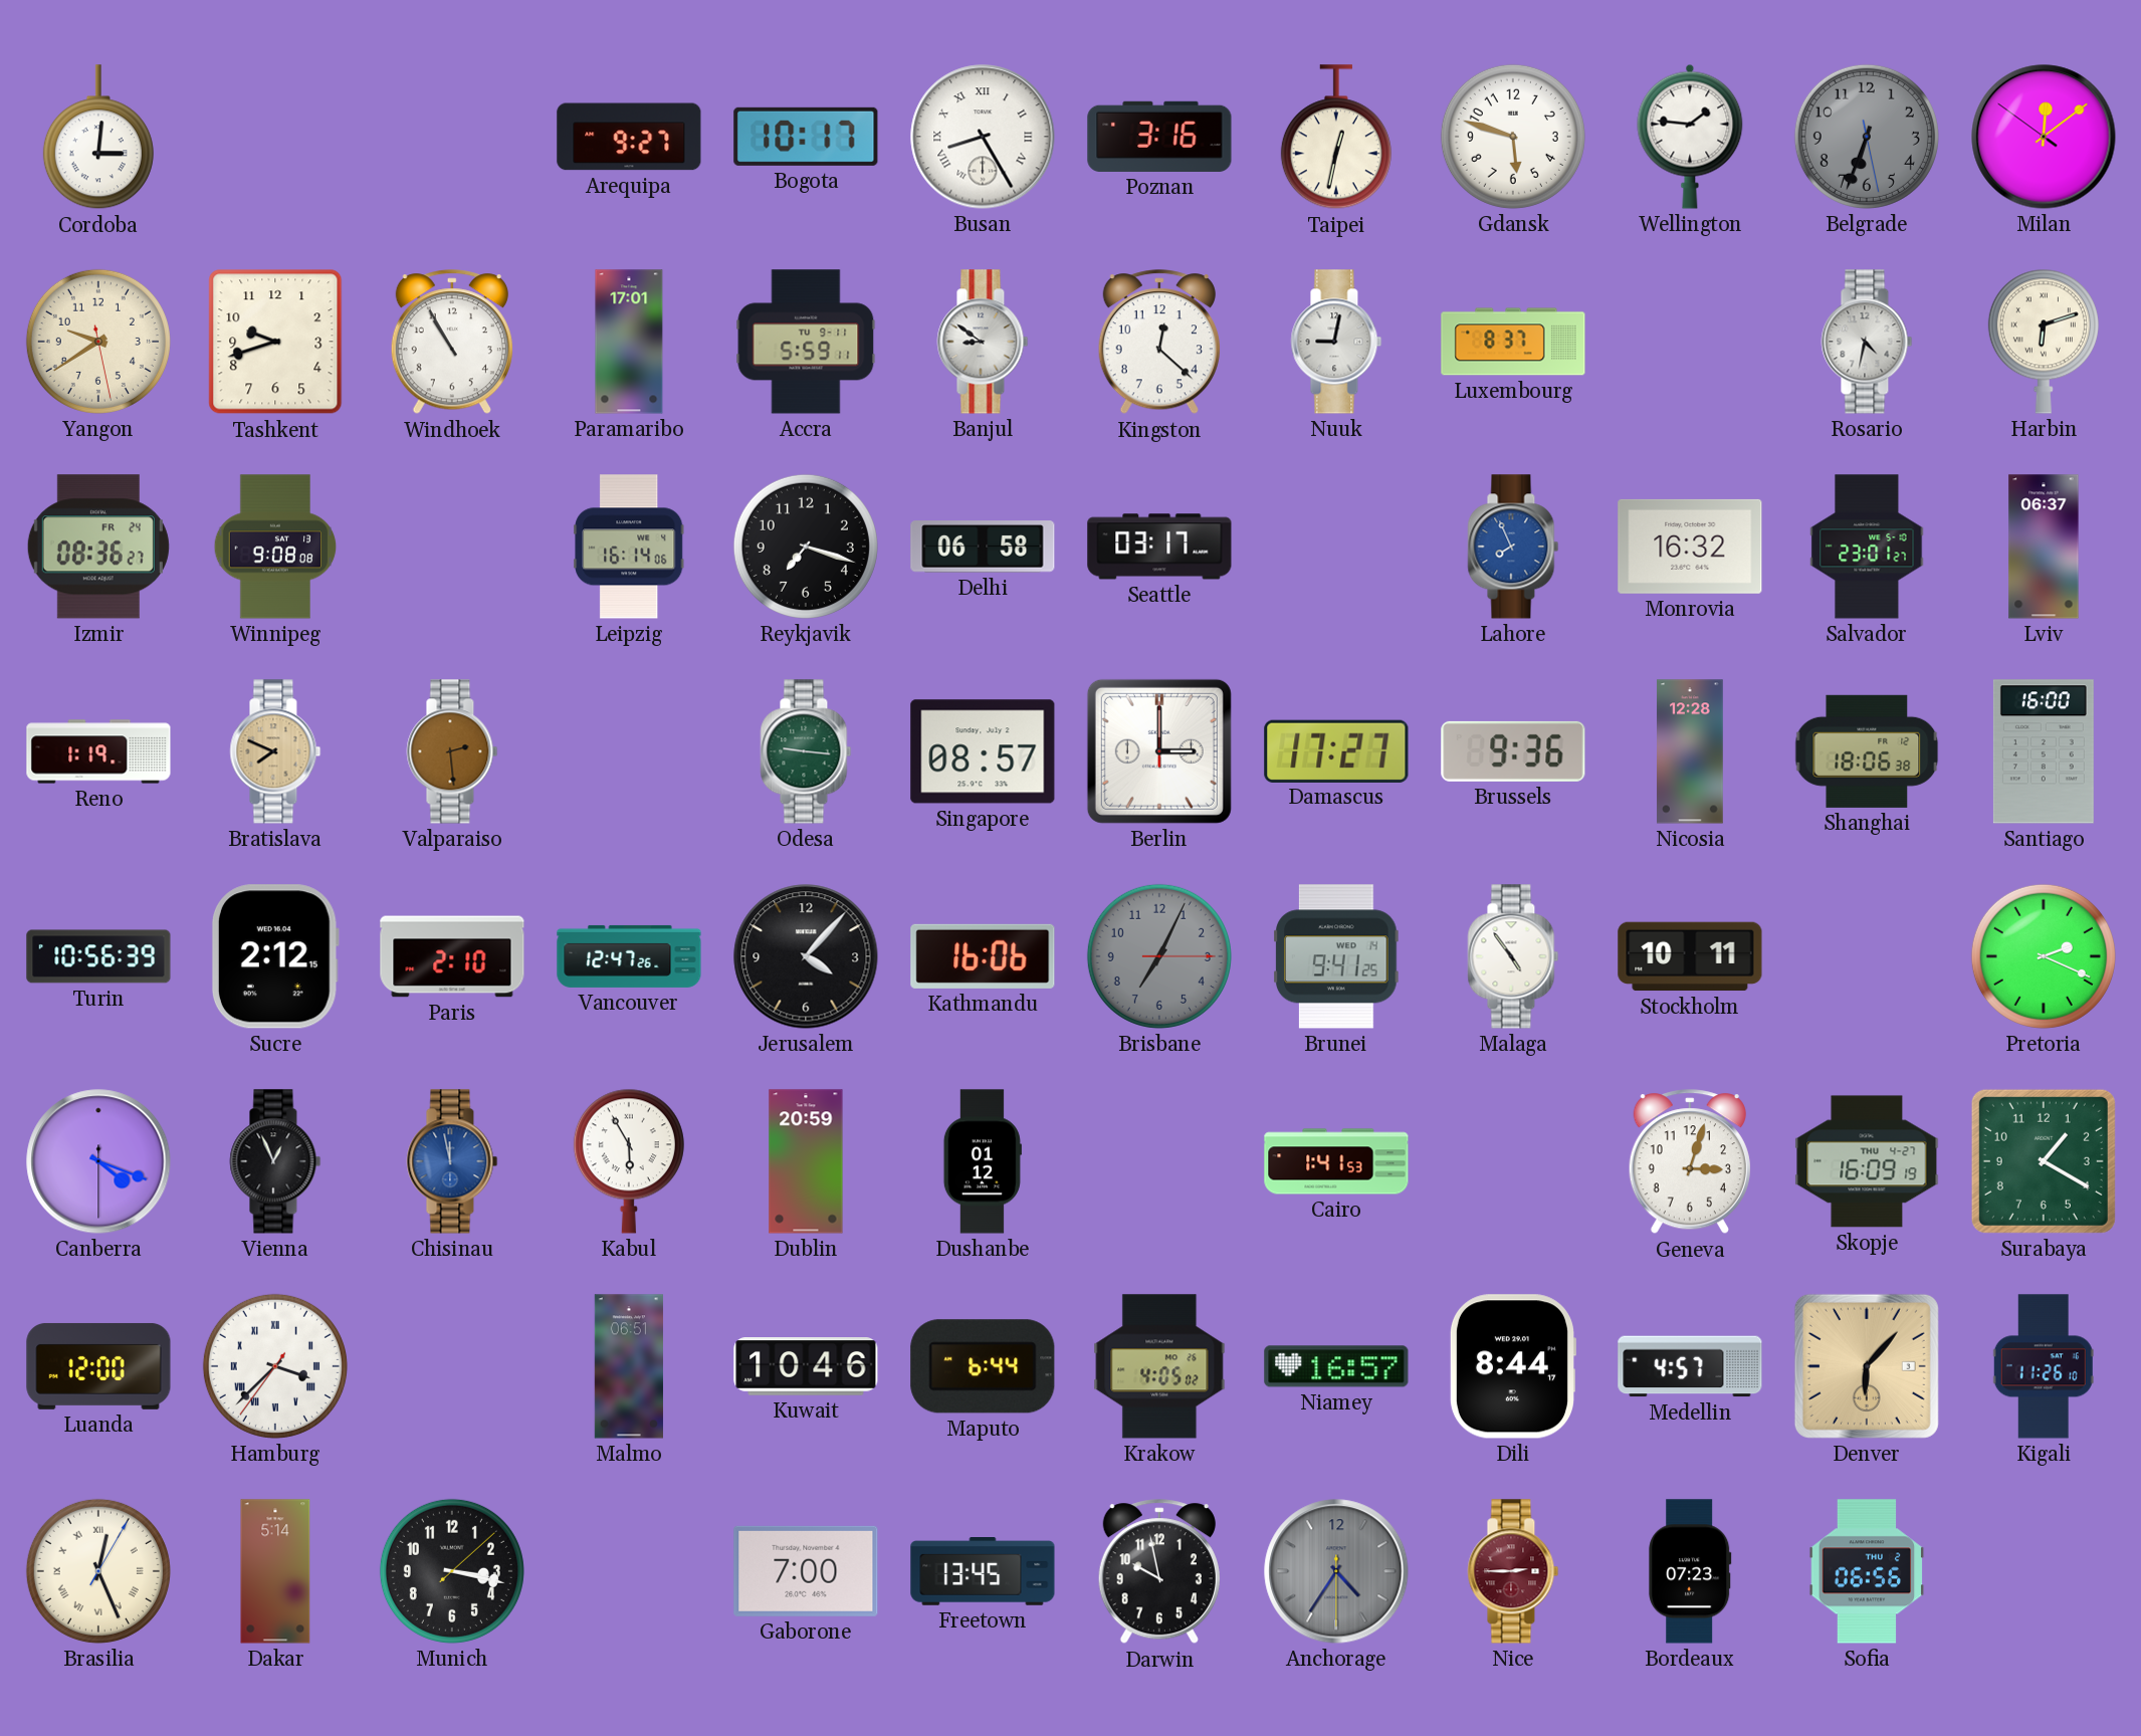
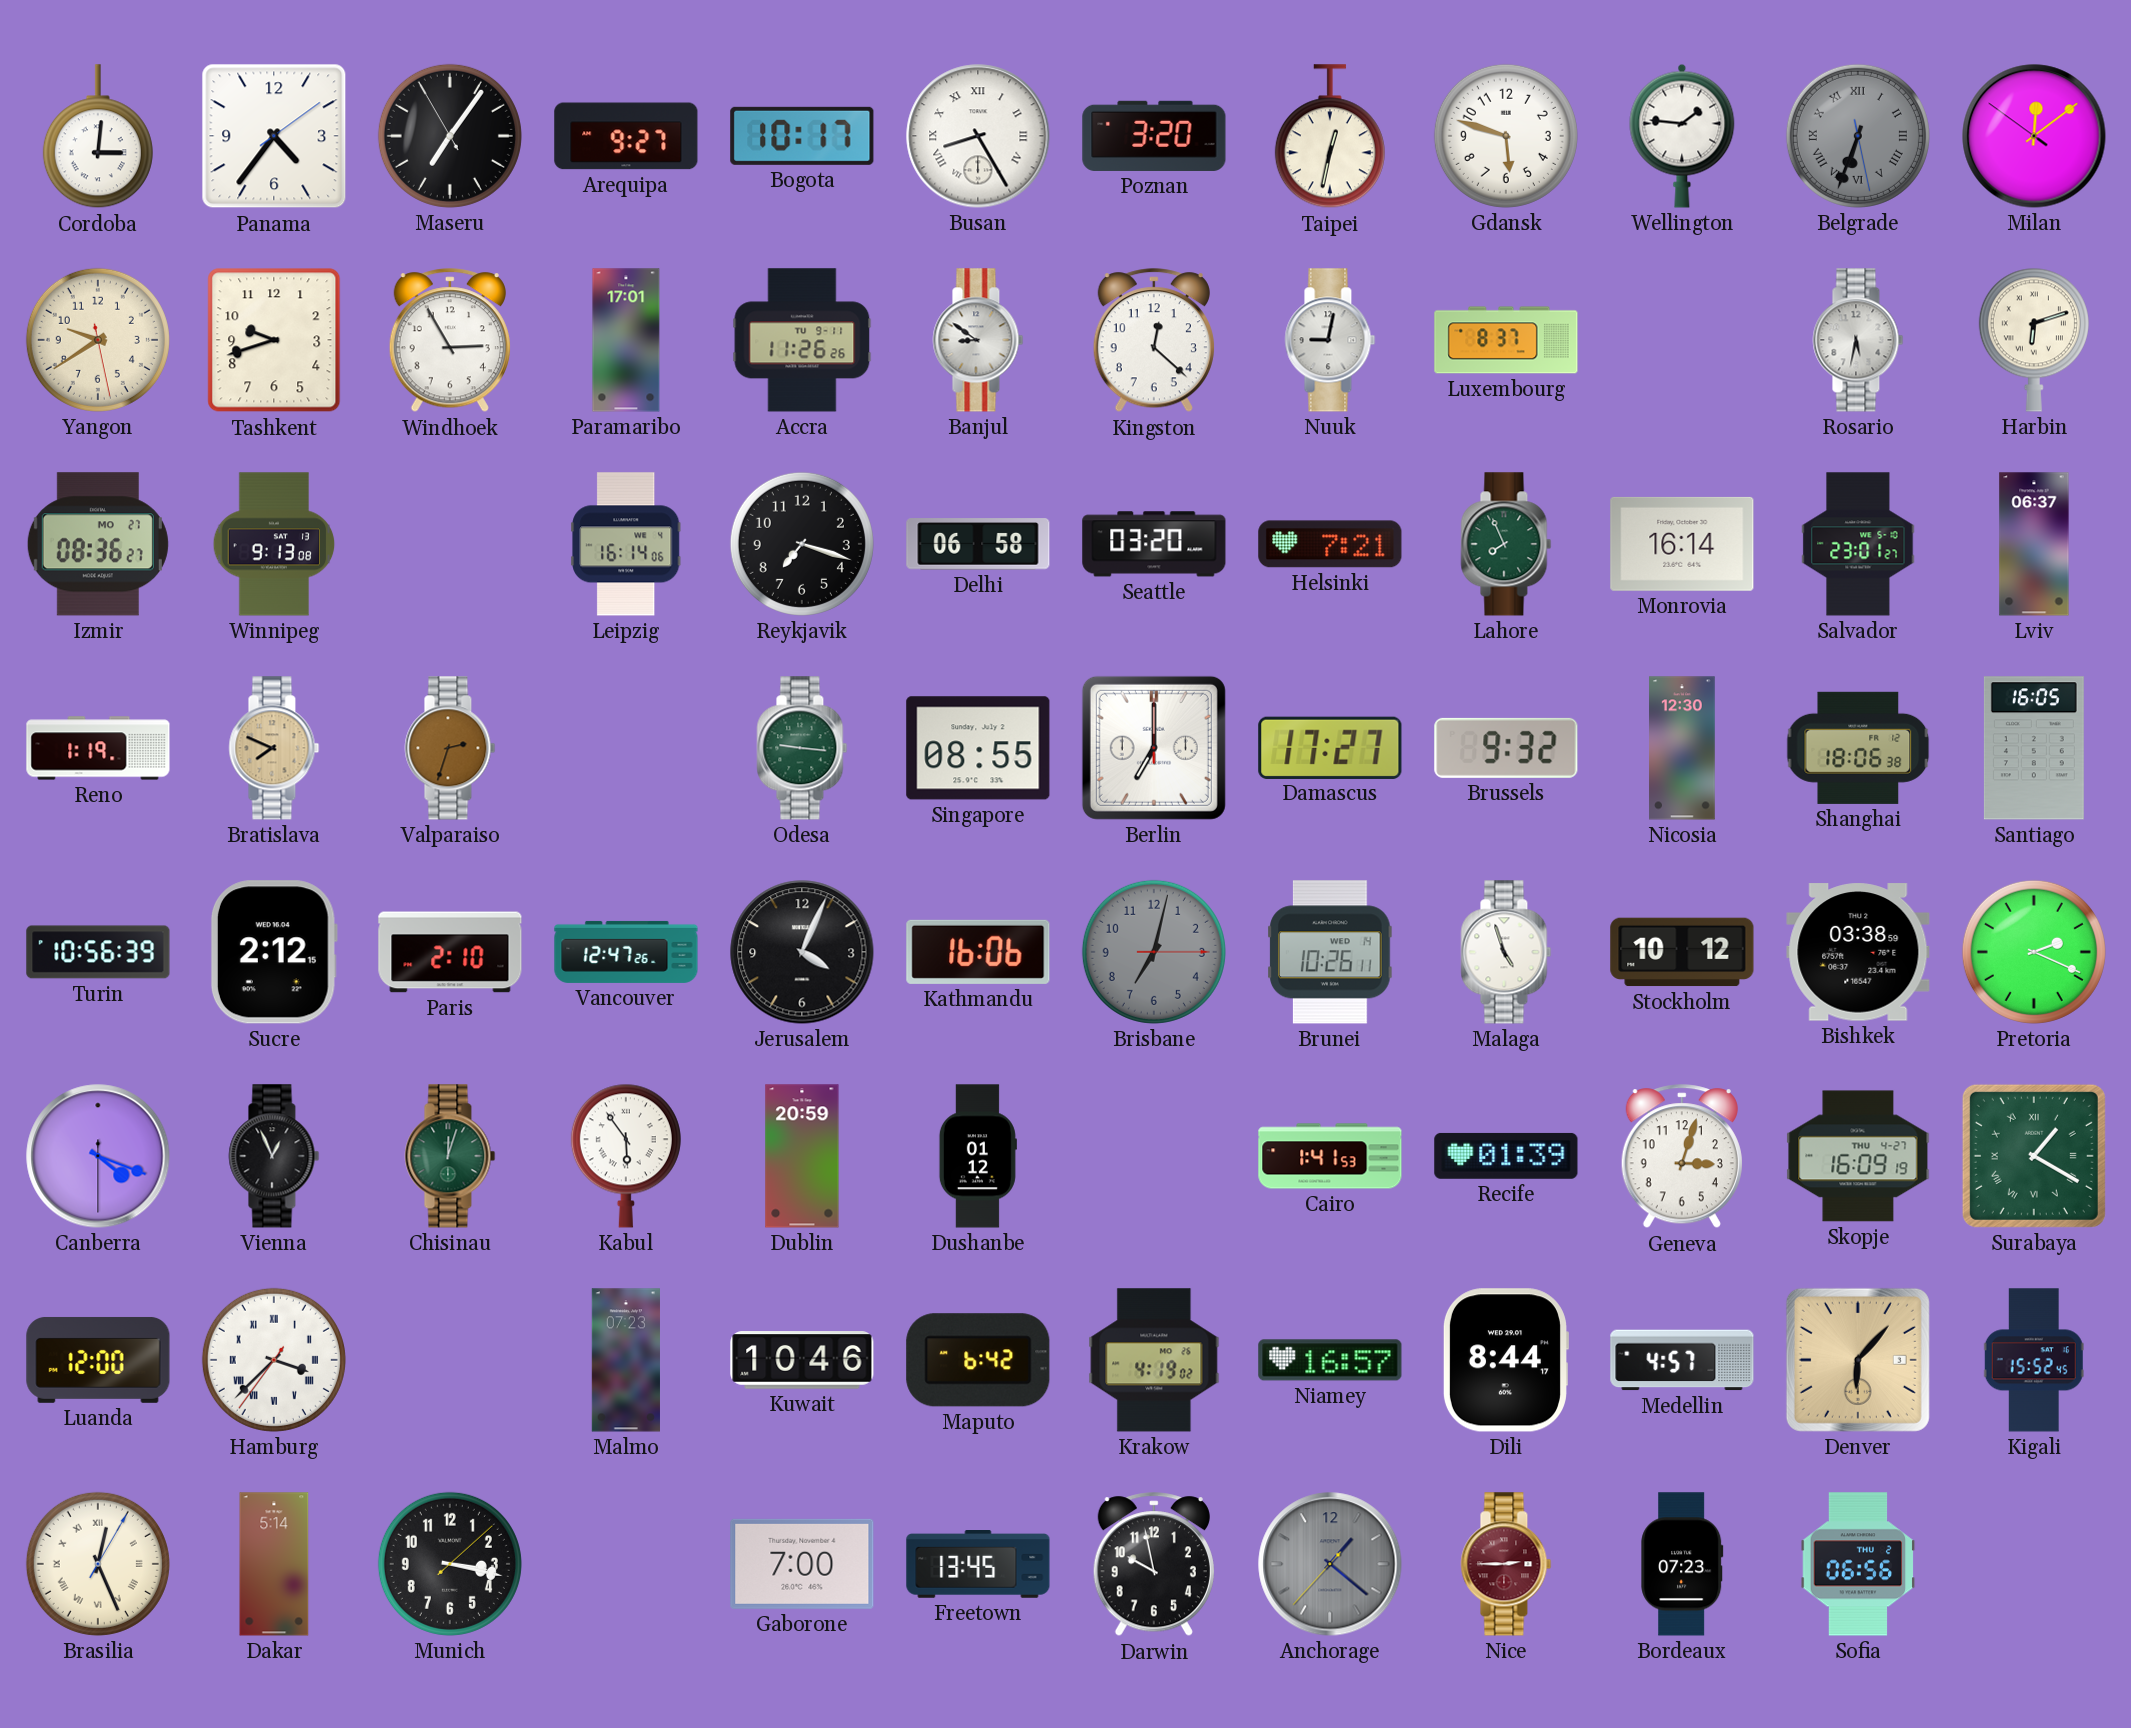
Panama: none -> 4:36
Maseru: none -> 7:05
Poznan: 3:16 -> 3:20
Belgrade numerals: Arabic -> Roman
Windhoek: 10:55 -> 2:55
Accra: 5:59 -> 11:26
Rosario: 4:32 -> 5:32
Izmir date: FR 24 -> MO 27
Winnipeg: 9:08 -> 9:13
Seattle: 03:17 -> 03:20
Helsinki: none -> 7:21
Lahore dial: blue -> green
Monrovia: 16:32 -> 16:14
Valparaiso: 2:29 -> 2:33
Singapore: 08:57 -> 08:55
Berlin: 3:00 -> 7:00
Brussels: 9:36 -> 9:32
Nicosia: 12:28 -> 12:30
Santiago: 16:00 -> 16:05
Jerusalem: 4:07 -> 4:04
Brisbane: 7:04 -> 7:02
Brunei: 9:41 -> 10:26
Malaga: 4:54 -> 4:57
Stockholm: 10:11 -> 10:12
Bishkek: none -> 03:38
Chisinau: 11:58 -> 12:03
Chisinau dial: blue -> green
Kabul: 5:55 -> 5:54
Recife: none -> 01:39
Surabaya numerals: Arabic -> Roman
Malmo: 06:51 -> 07:23
Maputo: 6:44 -> 6:42
Krakow: 4:05 -> 4:19
Kigali: 11:26 -> 15:52
Anchorage: 4:35 -> 1:21
